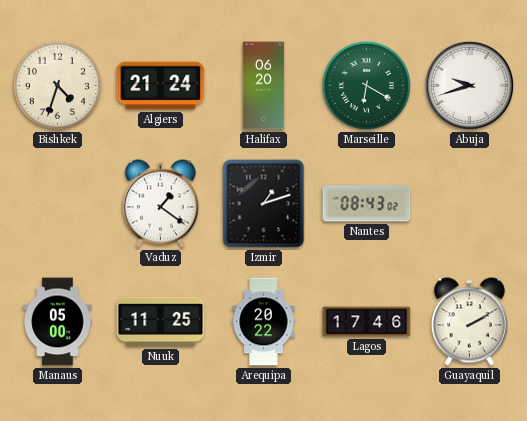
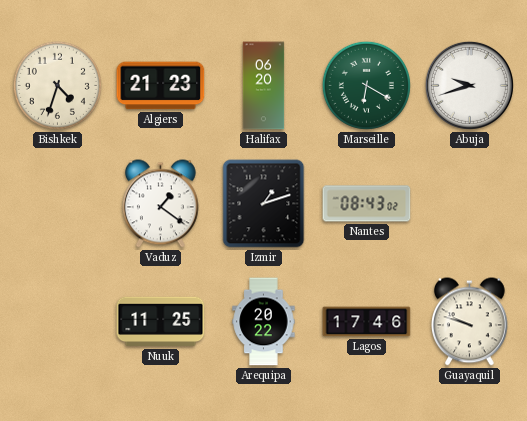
Algiers: 21:24 -> 21:23
Manaus: 05:00 -> none
Guayaquil: 2:10 -> 9:48
